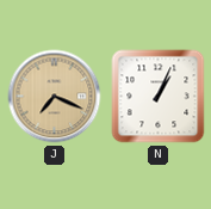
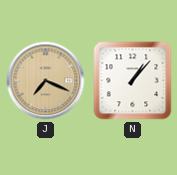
N: 1:04 -> 1:07
